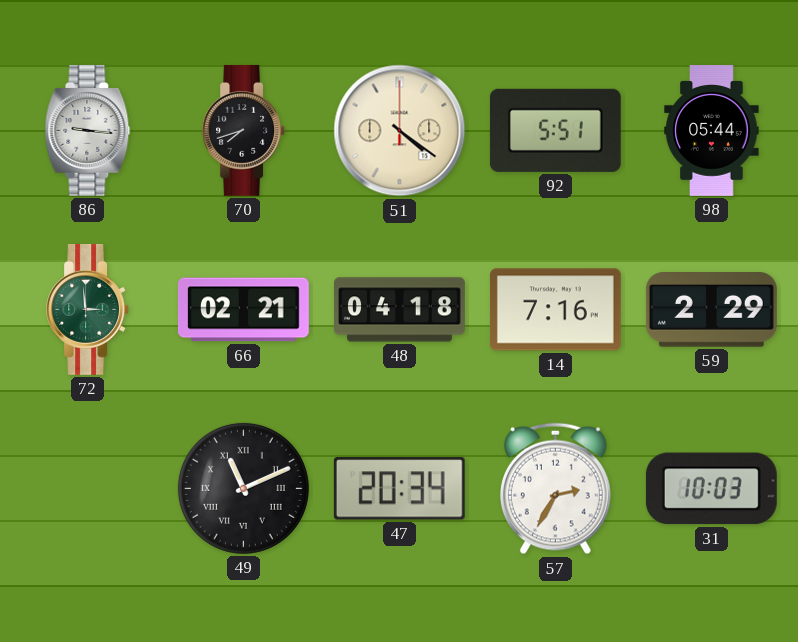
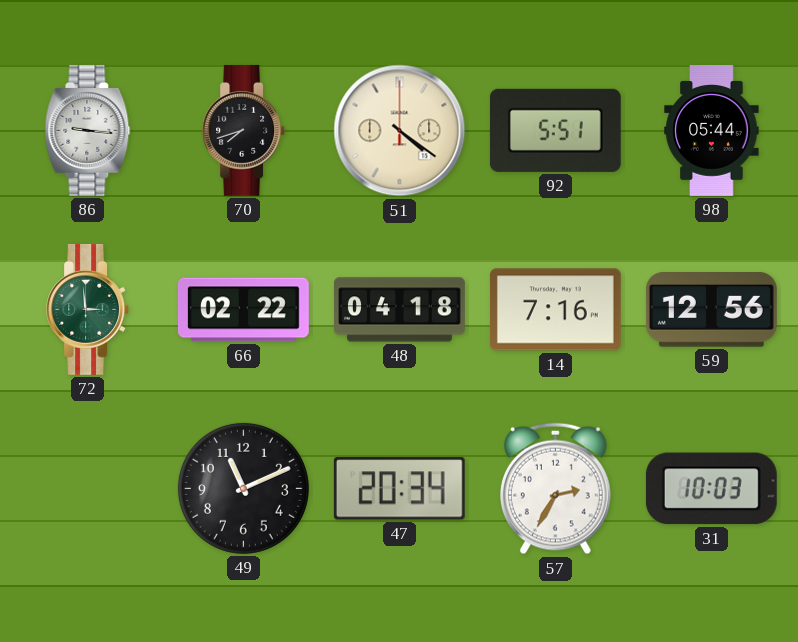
66: 02:21 -> 02:22
59: 2:29 -> 12:56
49 numerals: Roman -> Arabic
